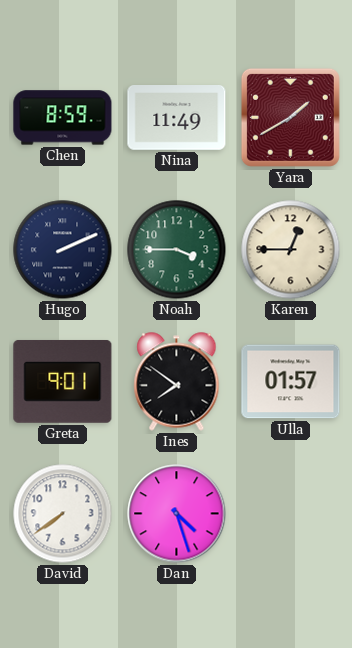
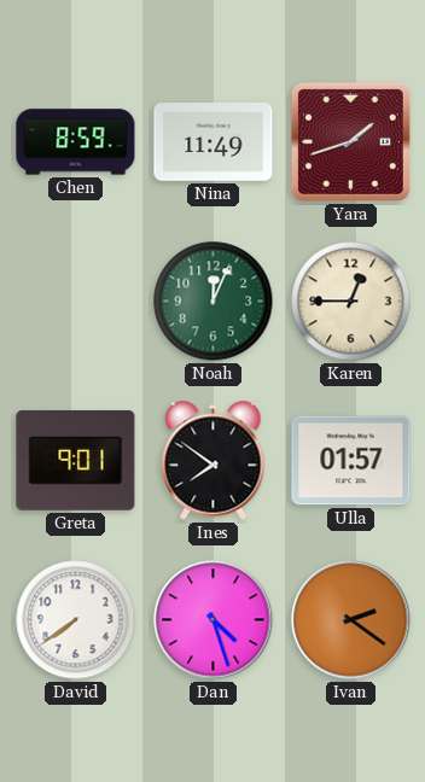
Yara: 1:40 -> 1:42
Hugo: 2:11 -> none
Noah: 3:45 -> 12:04
Ivan: none -> 2:21
